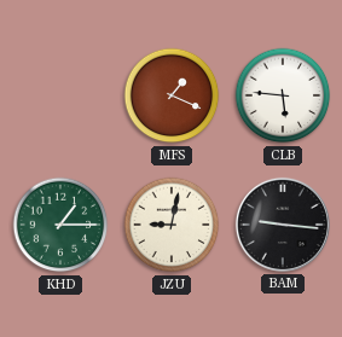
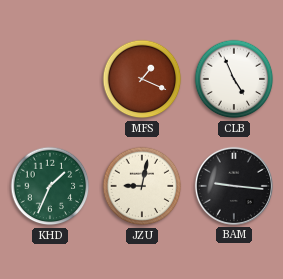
CLB: 5:46 -> 4:56
KHD: 1:15 -> 1:34
